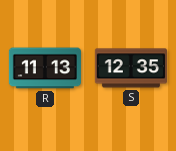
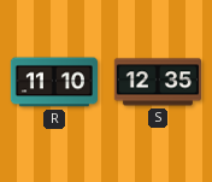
R: 11:13 -> 11:10
